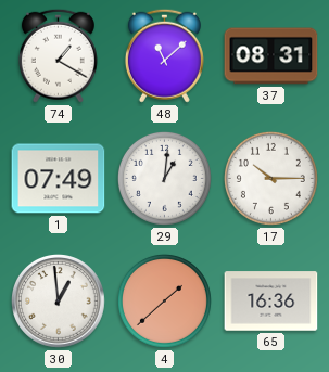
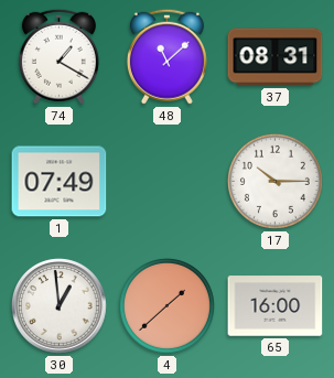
29: 1:01 -> none
65: 16:36 -> 16:00
